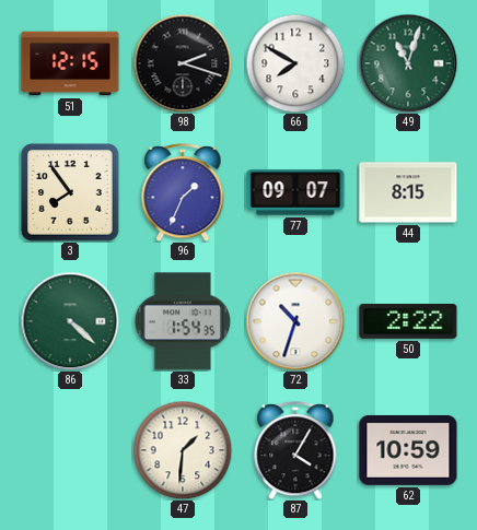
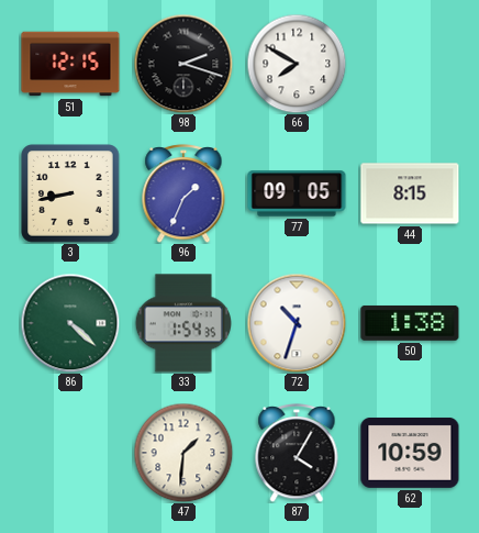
49: 11:03 -> none
3: 7:54 -> 8:43
77: 09:07 -> 09:05
50: 2:22 -> 1:38
